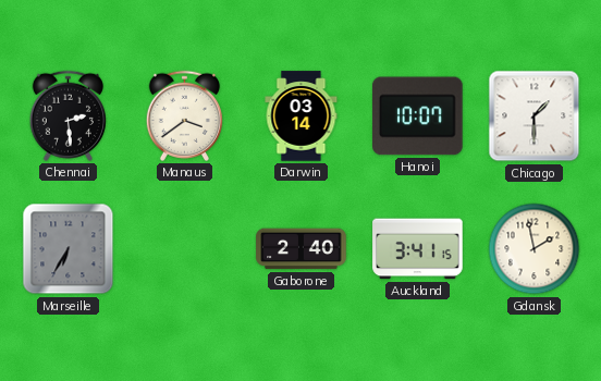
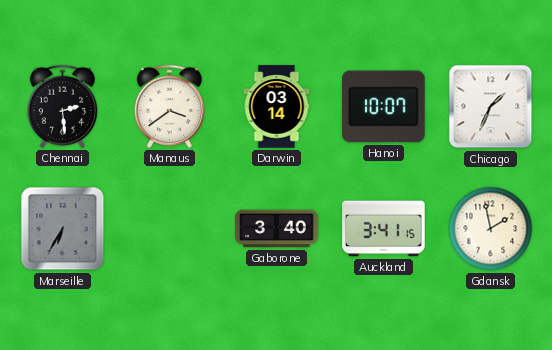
Chicago: 1:30 -> 1:34
Gaborone: 2:40 -> 3:40
